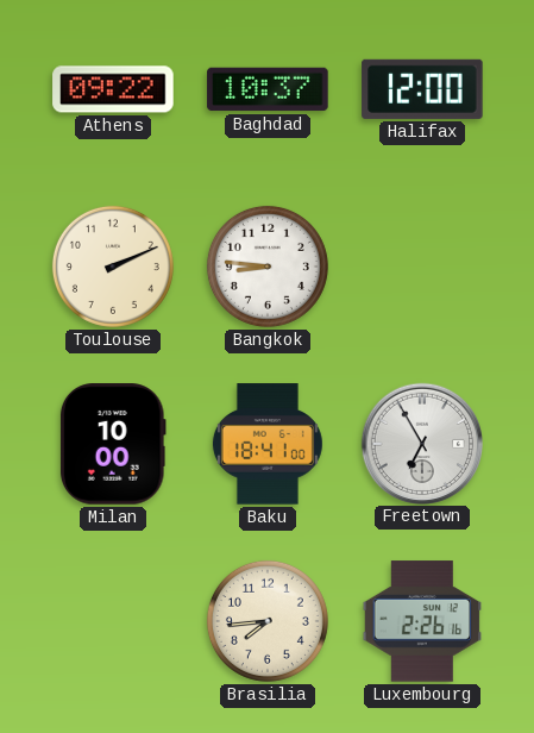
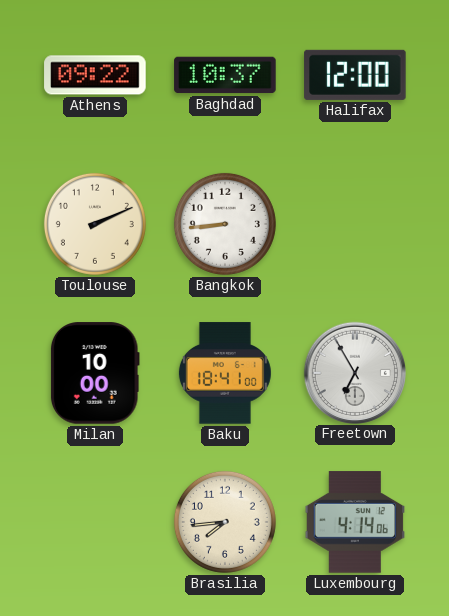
Bangkok: 8:46 -> 8:44
Luxembourg: 2:26 -> 4:14
